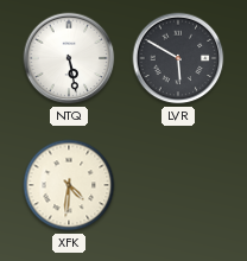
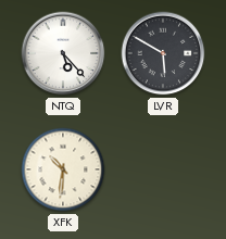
NTQ: 5:28 -> 5:23
XFK: 4:31 -> 10:31
